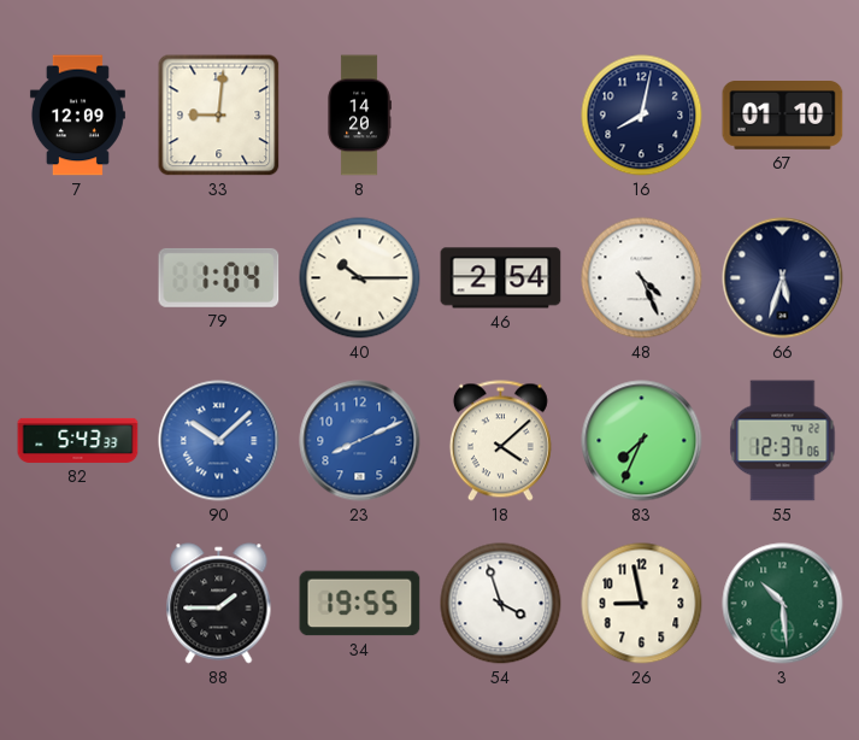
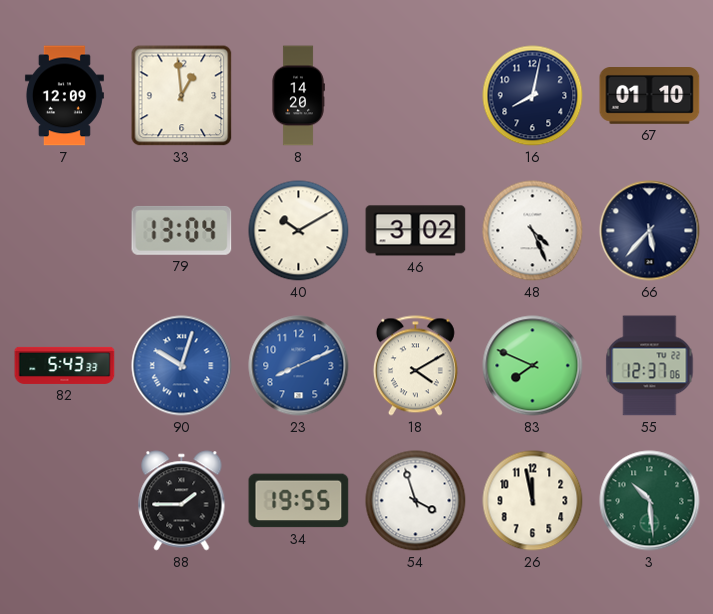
33: 9:01 -> 12:59
79: 1:04 -> 13:04
40: 10:15 -> 10:10
46: 2:54 -> 3:02
66: 5:33 -> 5:37
90: 10:08 -> 10:03
18: 4:08 -> 4:10
83: 7:34 -> 7:49
26: 8:58 -> 11:58
